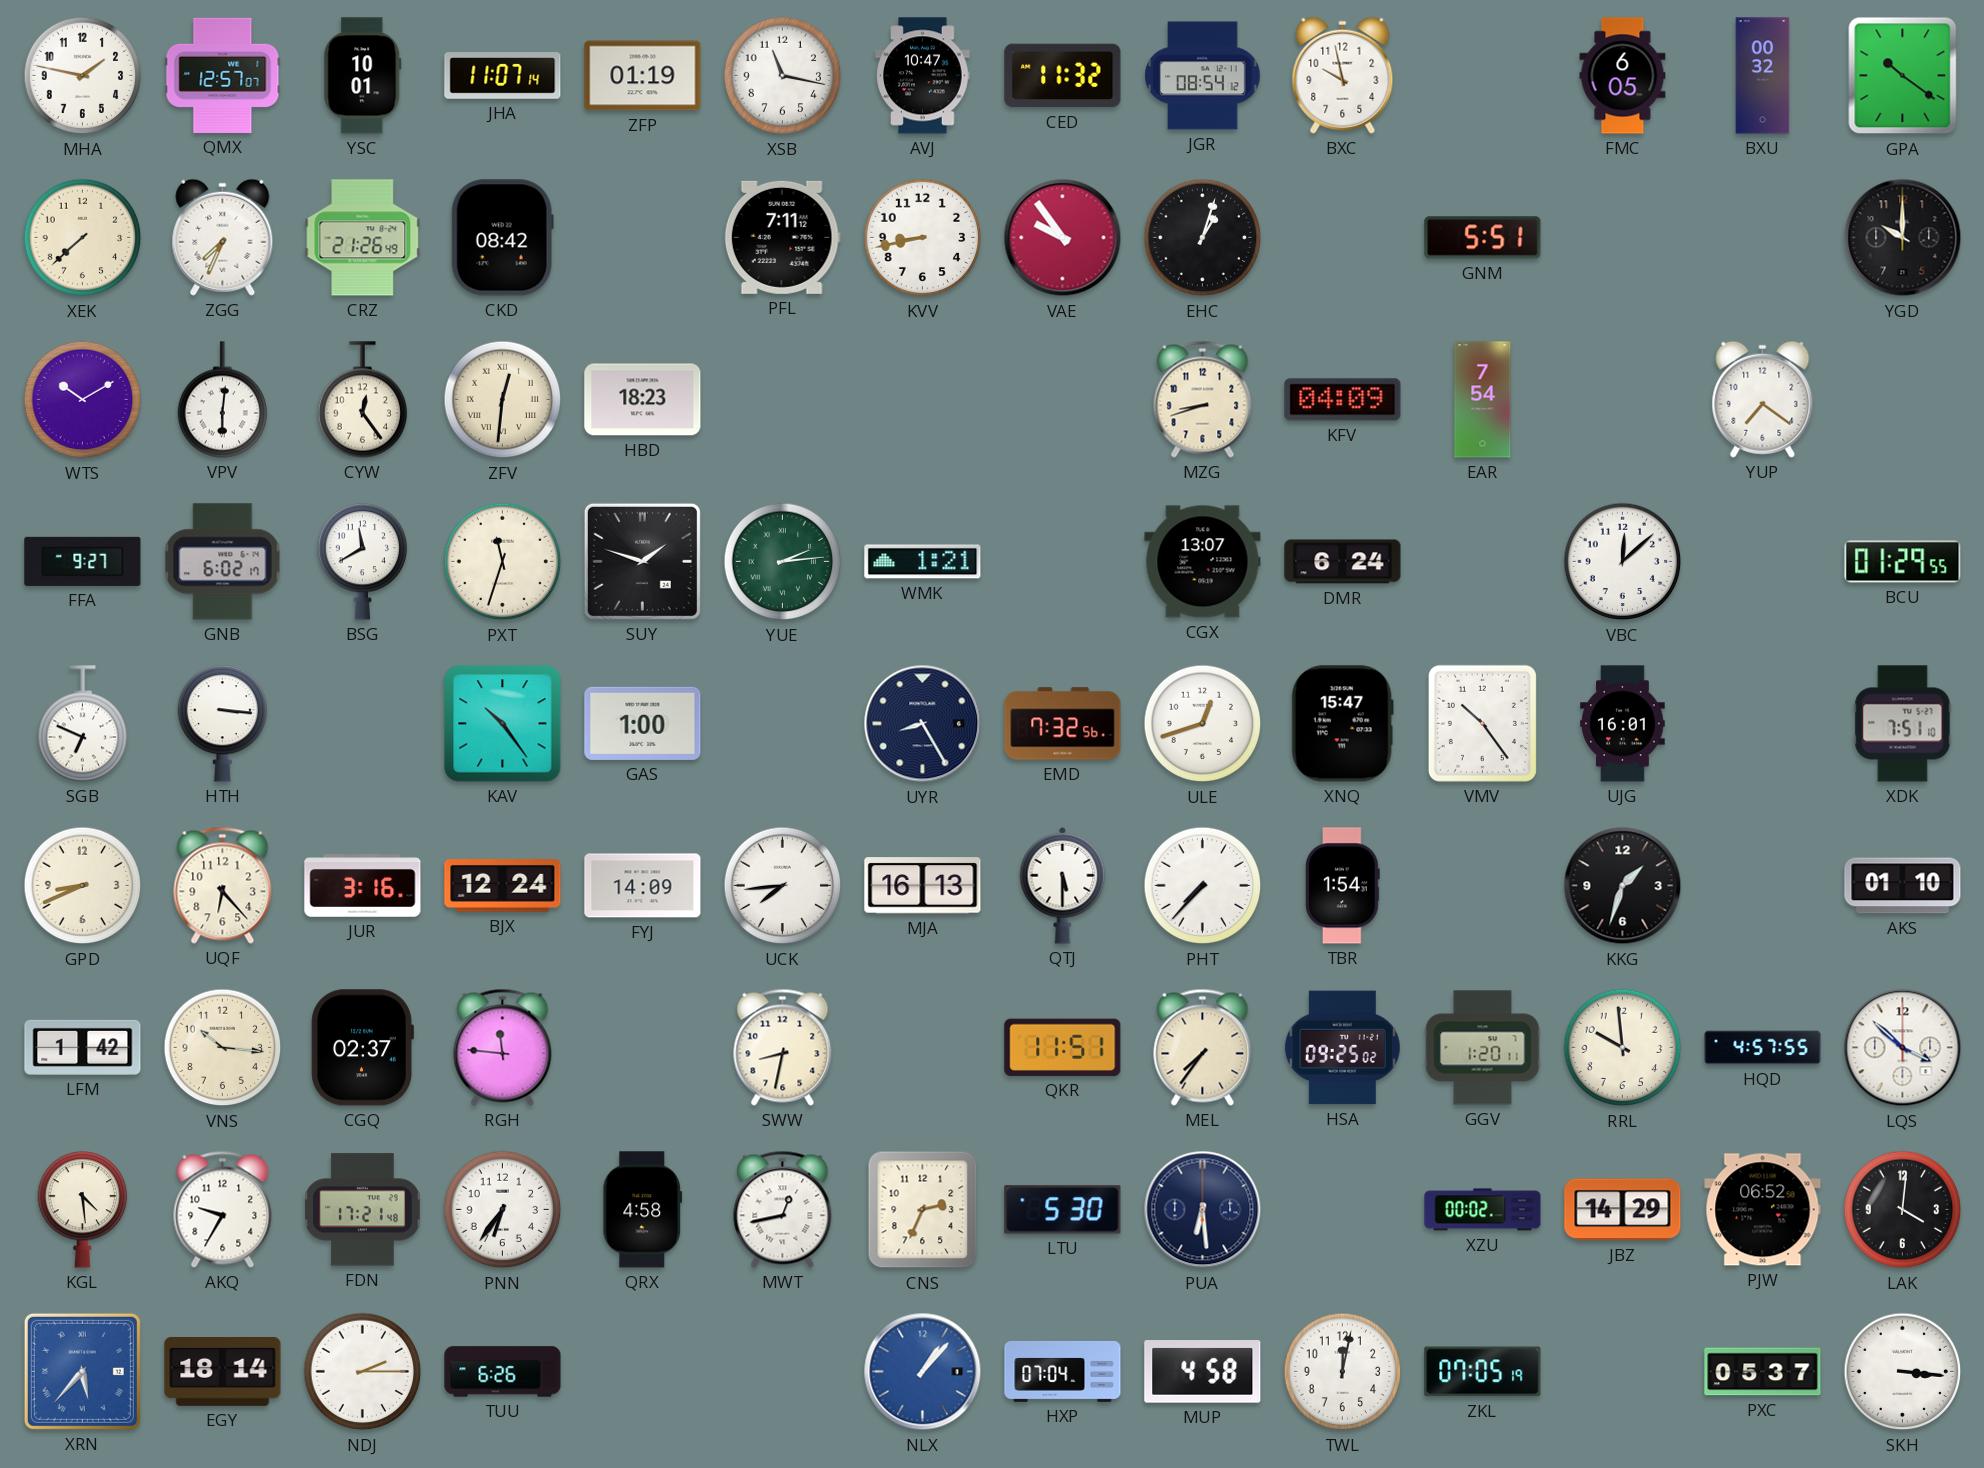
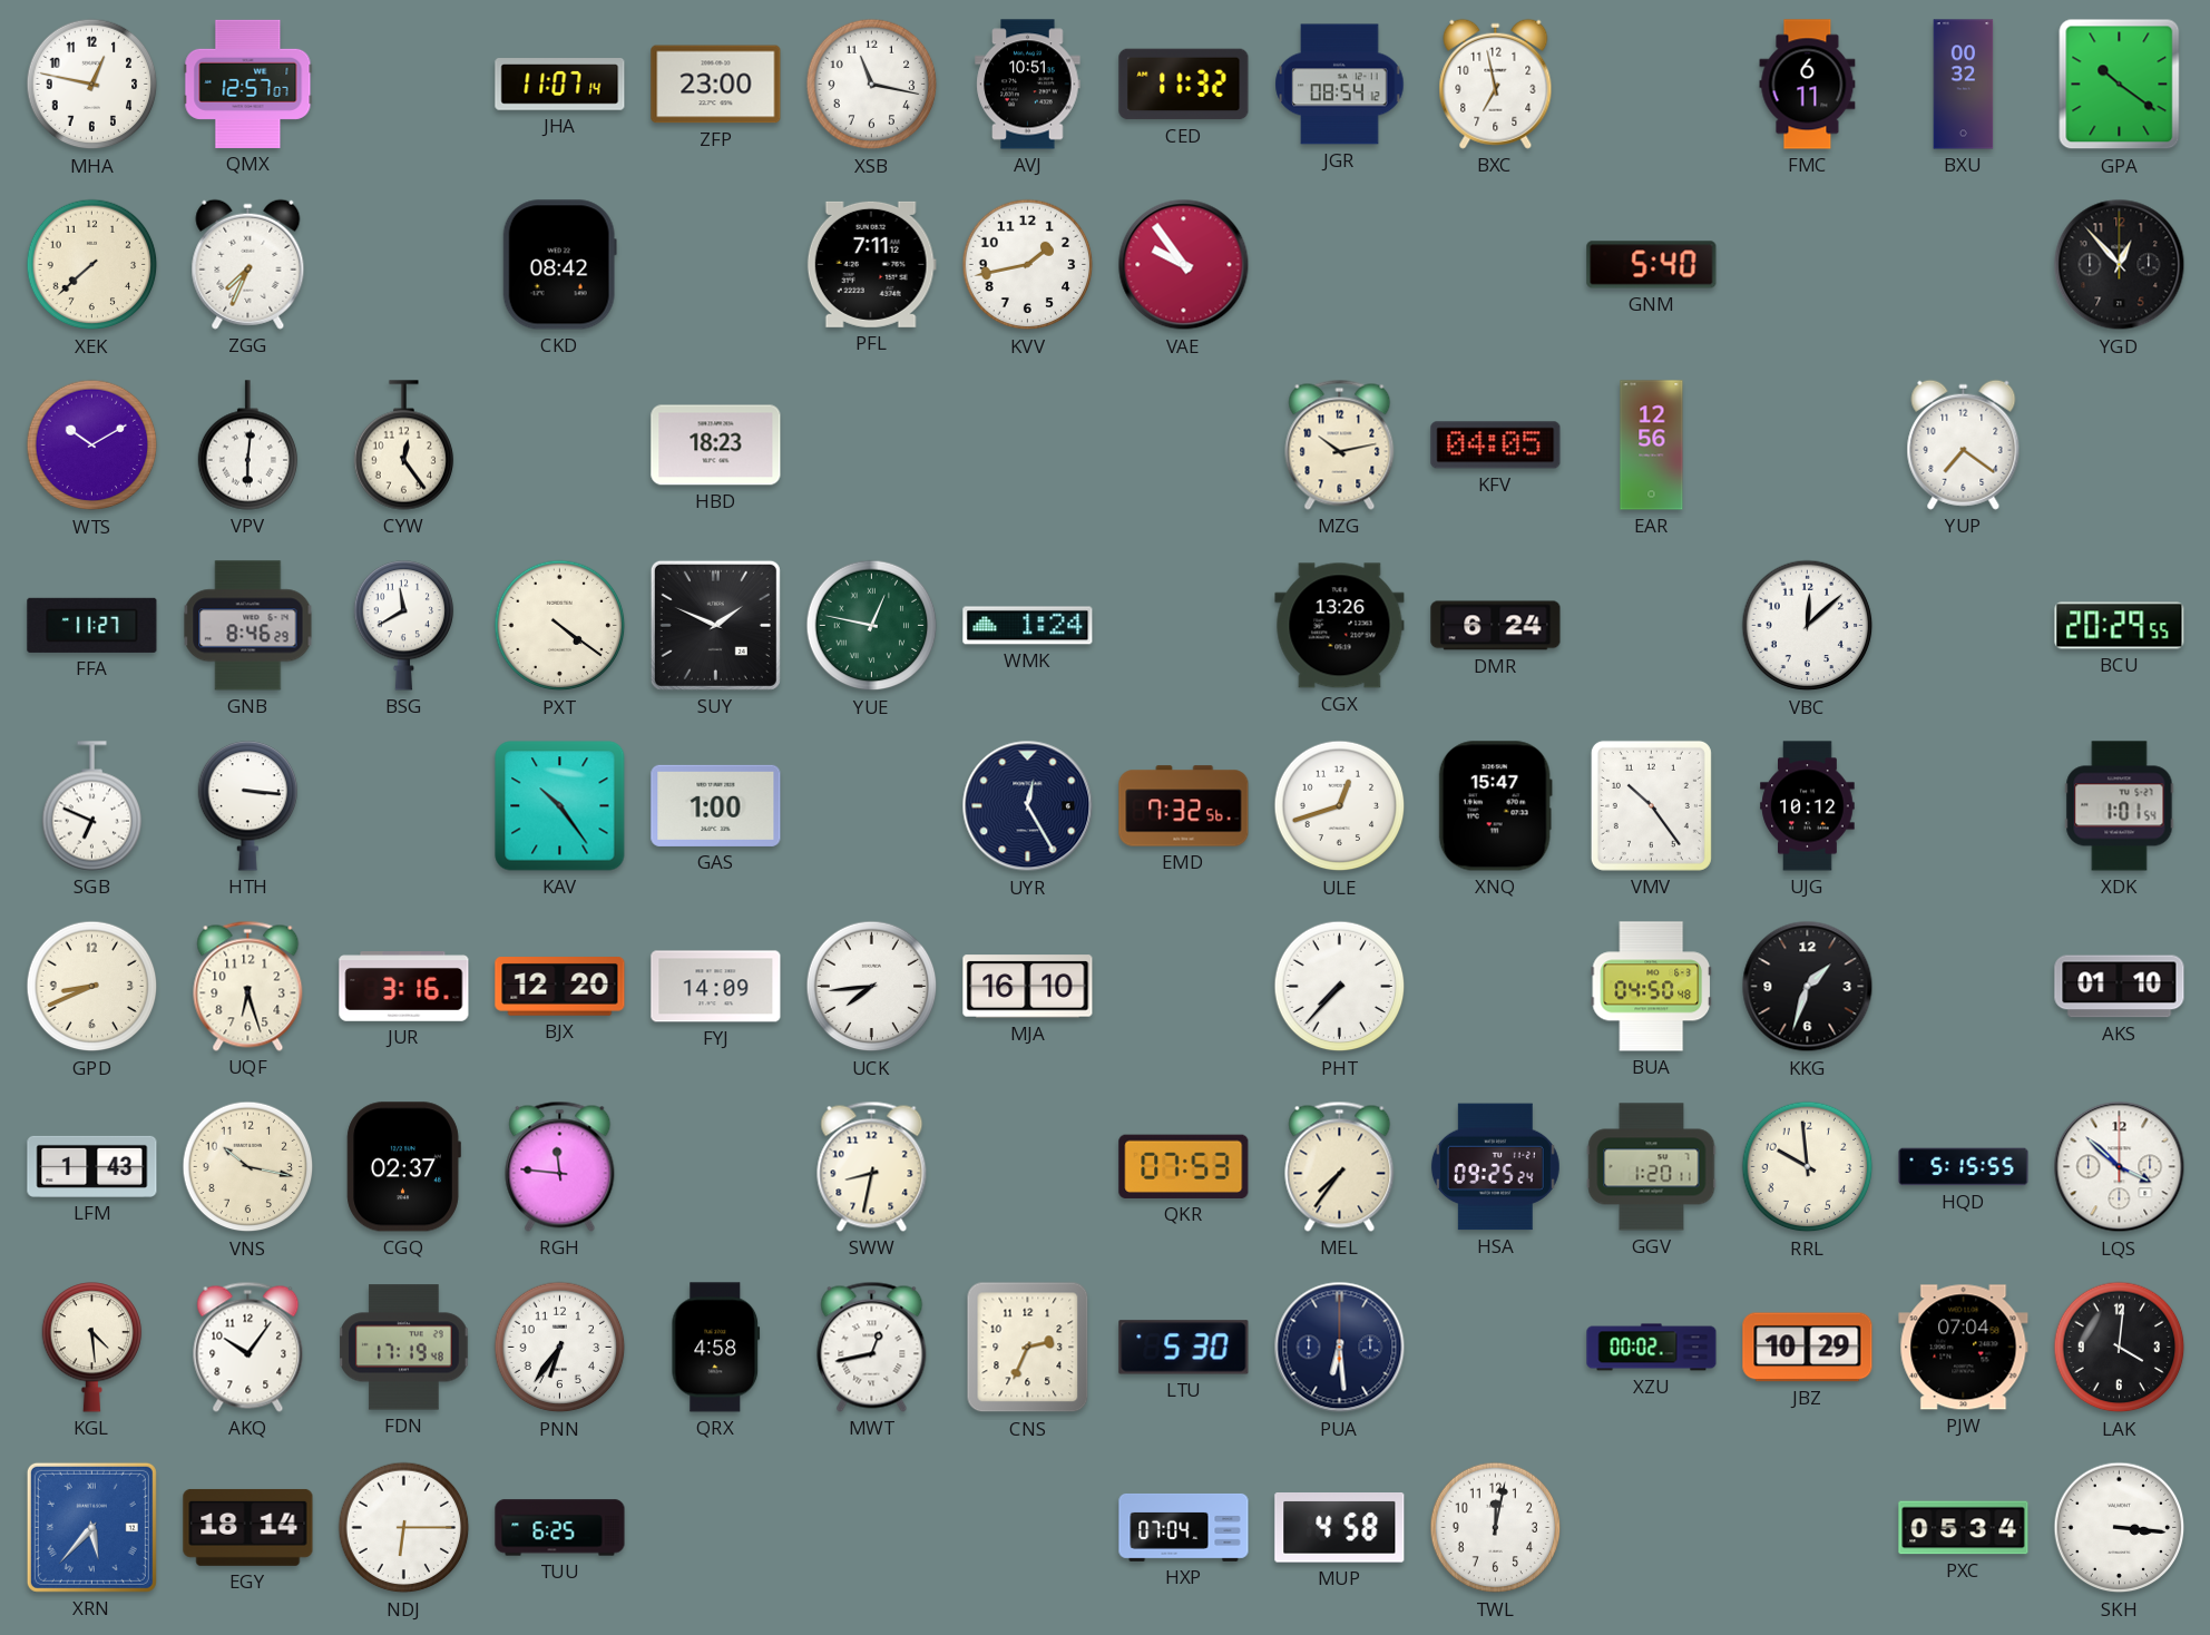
MHA: 1:47 -> 12:47
YSC: 10:01 -> none
ZFP: 01:19 -> 23:00
AVJ: 10:47 -> 10:51
BXC: 9:58 -> 6:58
FMC: 6:05 -> 6:11
CRZ: 21:26 -> none
KVV: 8:43 -> 1:43
EHC: 1:03 -> none
GNM: 5:51 -> 5:40
YGD: 10:00 -> 12:53
ZFV: 12:31 -> none
MZG: 8:42 -> 10:13
KFV: 04:09 -> 04:05
EAR: 7:54 -> 12:56
FFA: 9:27 -> 11:27
GNB: 6:02 -> 8:46
PXT: 11:33 -> 4:21
SUY: 1:48 -> 1:49
YUE: 2:14 -> 12:47
WMK: 1:21 -> 1:24
CGX: 13:07 -> 13:26
BCU: 01:29 -> 20:29
UYR: 8:25 -> 12:25
UJG: 16:01 -> 10:12
XDK: 7:51 -> 1:01
UQF: 6:23 -> 6:27
BJX: 12:24 -> 12:20
MJA: 16:13 -> 16:10
QTJ: 5:30 -> none
TBR: 1:54 -> none
BUA: none -> 04:50
LFM: 1:42 -> 1:43
VNS: 10:16 -> 10:17
QKR: 11:51 -> 07:53
HSA: 09:25:02 -> 09:25:24
HQD: 4:57 -> 5:15
AKQ: 9:35 -> 10:06
FDN: 17:21 -> 17:19
JBZ: 14:29 -> 10:29
PJW: 06:52 -> 07:04
NDJ: 2:15 -> 6:15
TUU: 6:26 -> 6:25
NLX: 1:07 -> none
ZKL: 07:05 -> none
PXC: 05:37 -> 05:34
